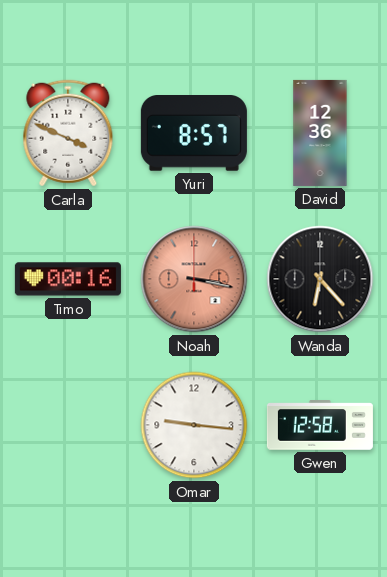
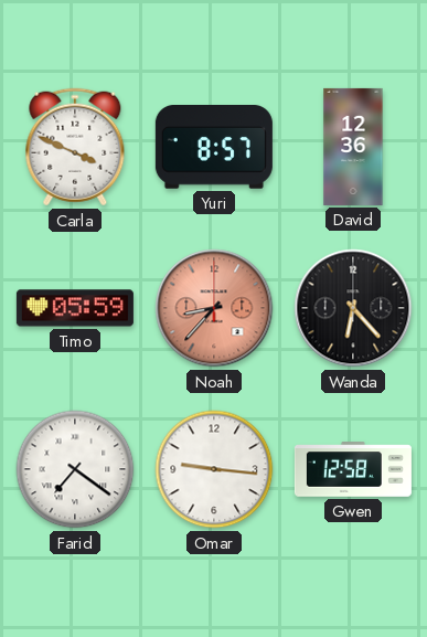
Timo: 00:16 -> 05:59
Noah: 3:17 -> 8:37
Farid: none -> 7:21
